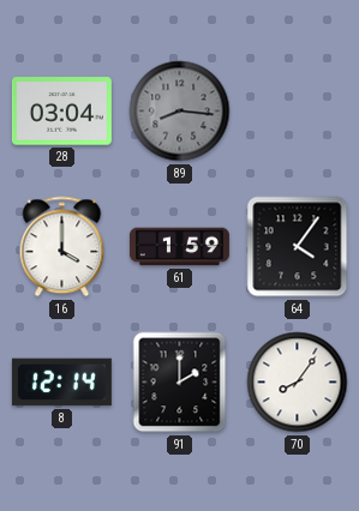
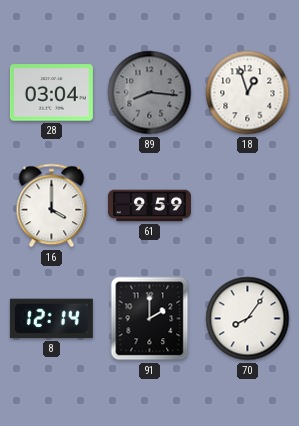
18: none -> 12:57
61: 1:59 -> 9:59
64: 4:06 -> none
